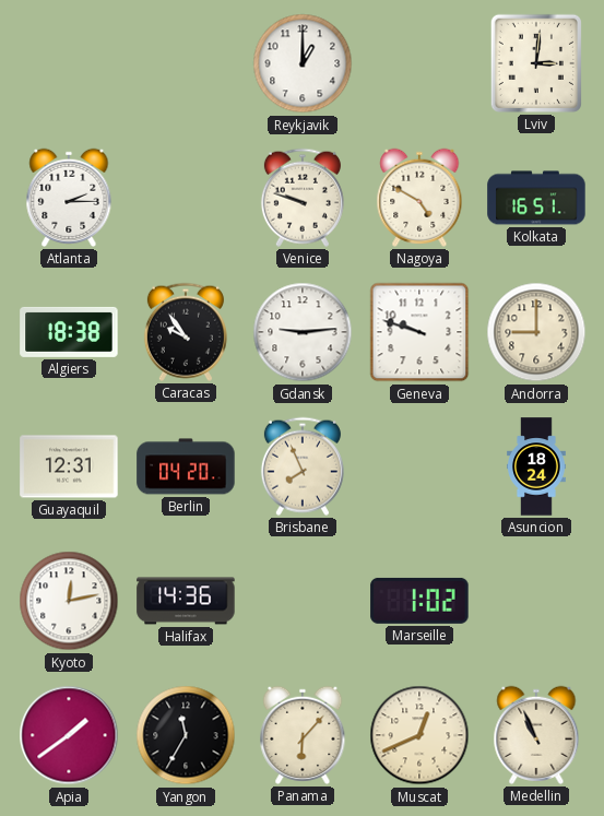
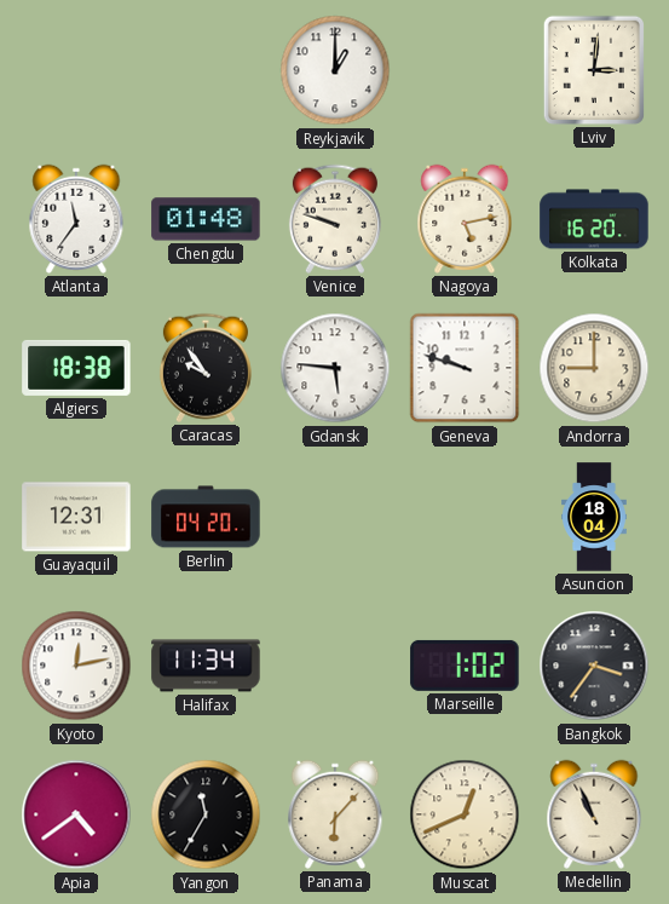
Atlanta: 2:15 -> 11:36
Chengdu: none -> 01:48
Nagoya: 4:50 -> 5:13
Kolkata: 16:51 -> 16:20
Gdansk: 9:14 -> 5:46
Brisbane: 7:56 -> none
Asuncion: 18:24 -> 18:04
Halifax: 14:36 -> 11:34
Bangkok: none -> 3:36
Apia: 1:39 -> 4:39
